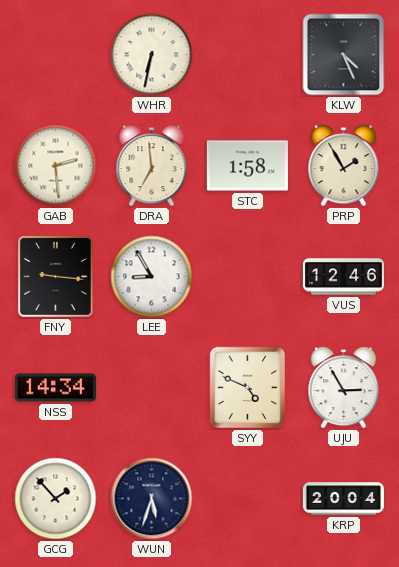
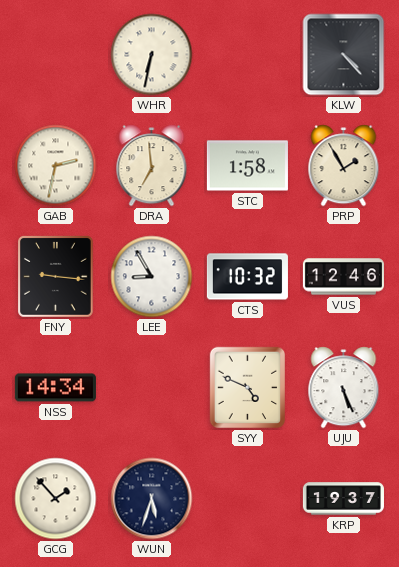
KLW: 4:26 -> 4:23
GAB: 2:29 -> 2:32
CTS: none -> 10:32
UJU: 2:55 -> 5:26
KRP: 20:04 -> 19:37
